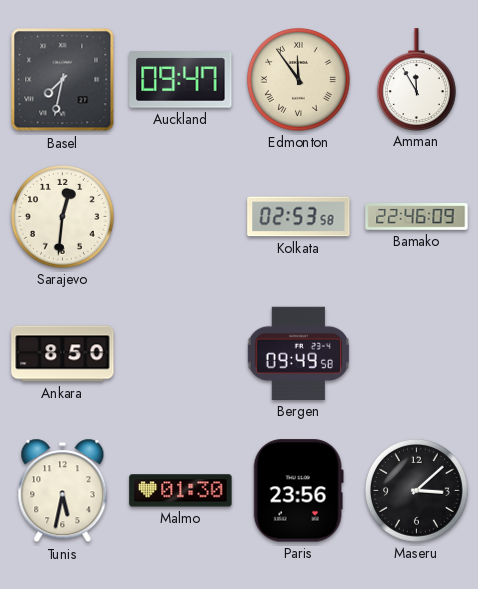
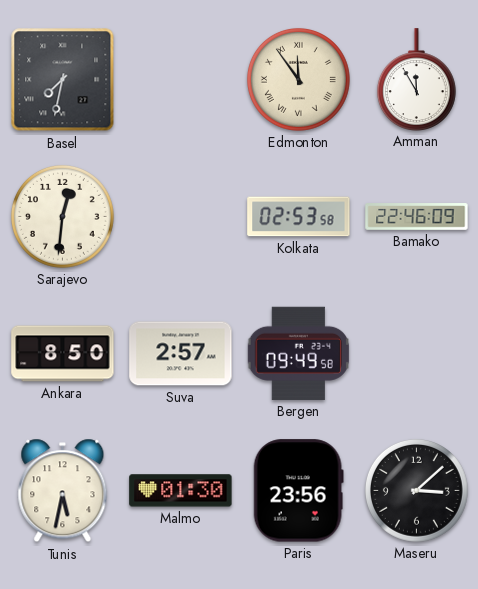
Auckland: 09:47 -> none
Suva: none -> 2:57
